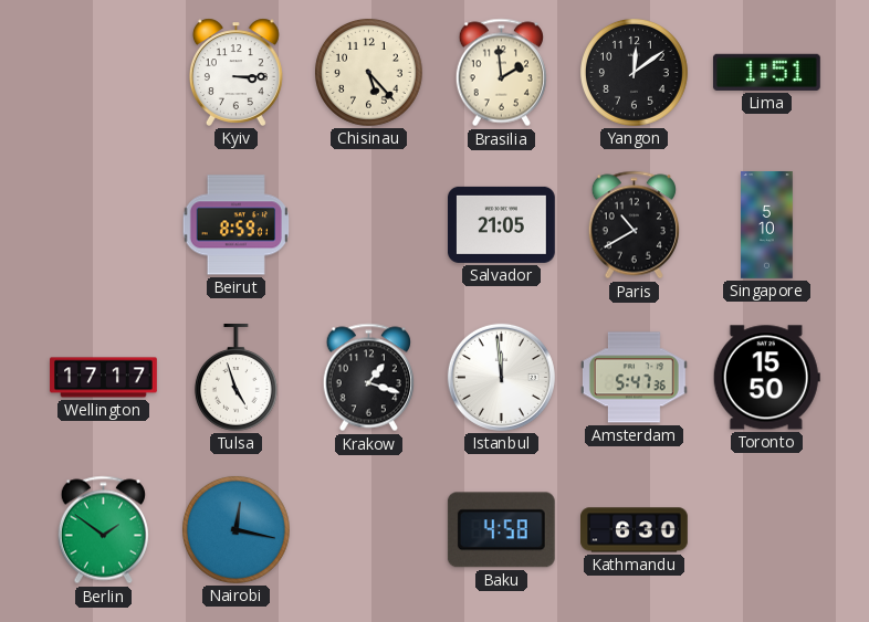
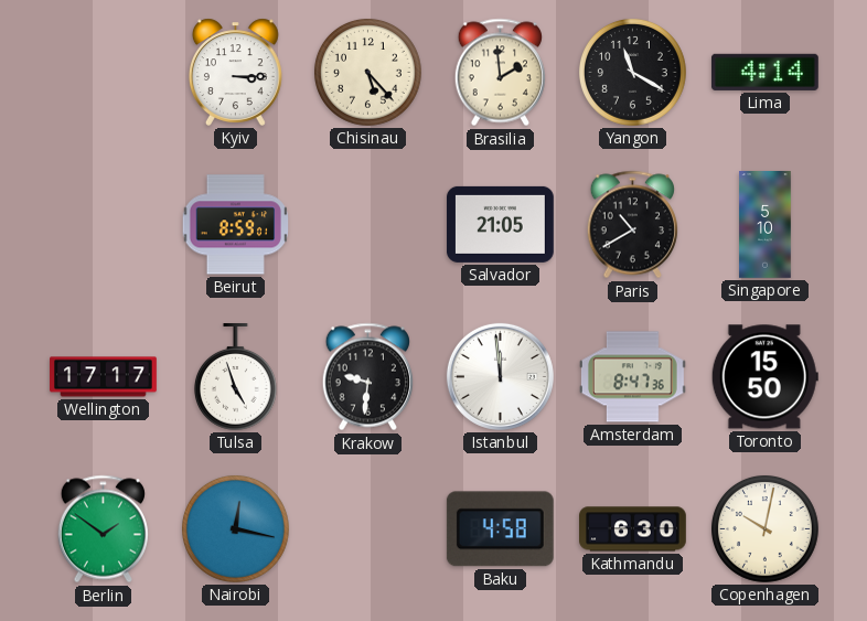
Yangon: 12:09 -> 11:20
Lima: 1:51 -> 4:14
Krakow: 1:18 -> 9:31
Amsterdam: 5:47 -> 8:47
Copenhagen: none -> 10:02
